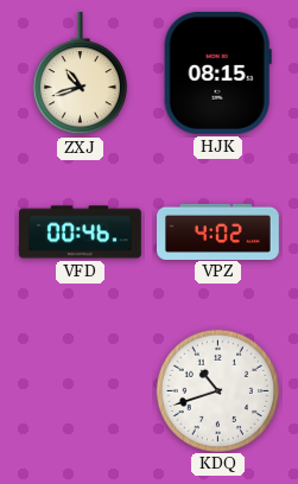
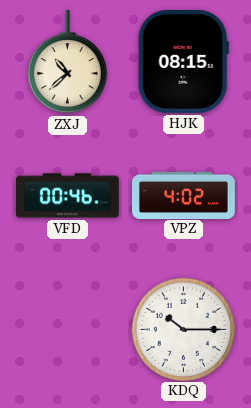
ZXJ: 10:42 -> 10:38
KDQ: 10:42 -> 10:15
